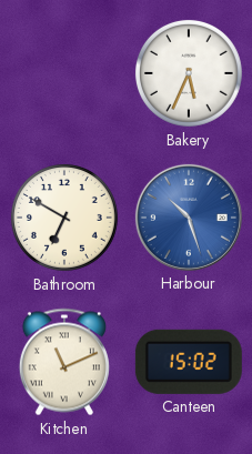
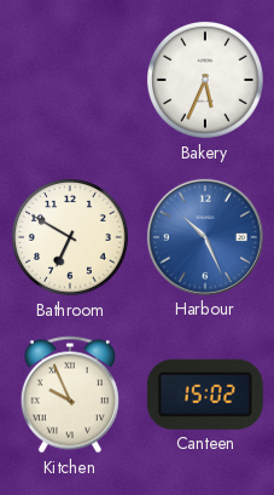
Harbour: 10:27 -> 10:26
Kitchen: 11:11 -> 9:56
